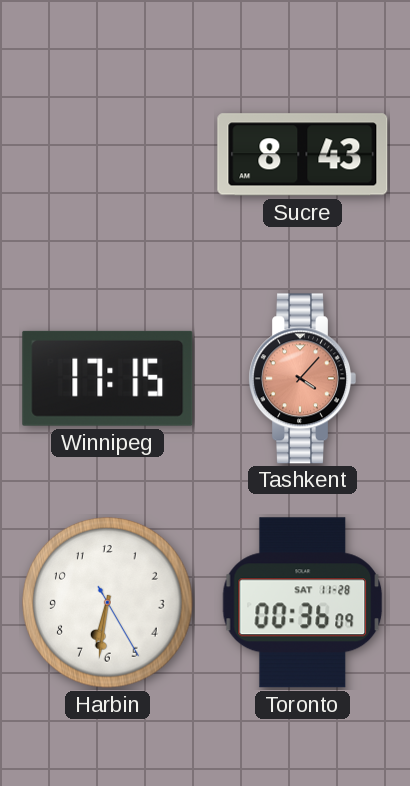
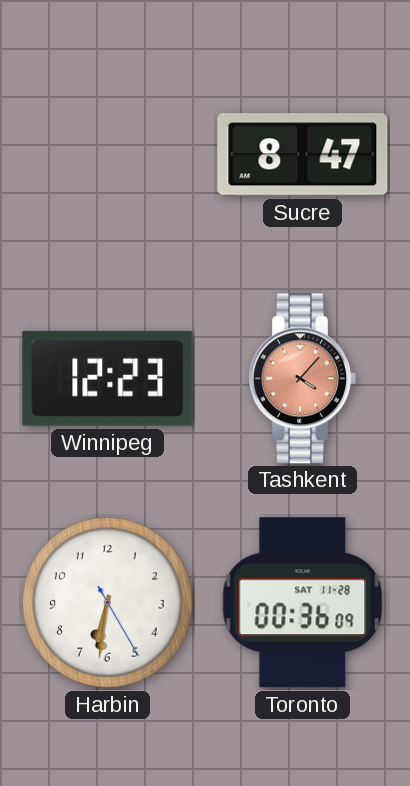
Sucre: 8:43 -> 8:47
Winnipeg: 17:15 -> 12:23
